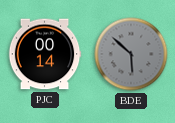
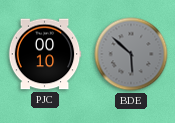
PJC: 00:14 -> 00:10
